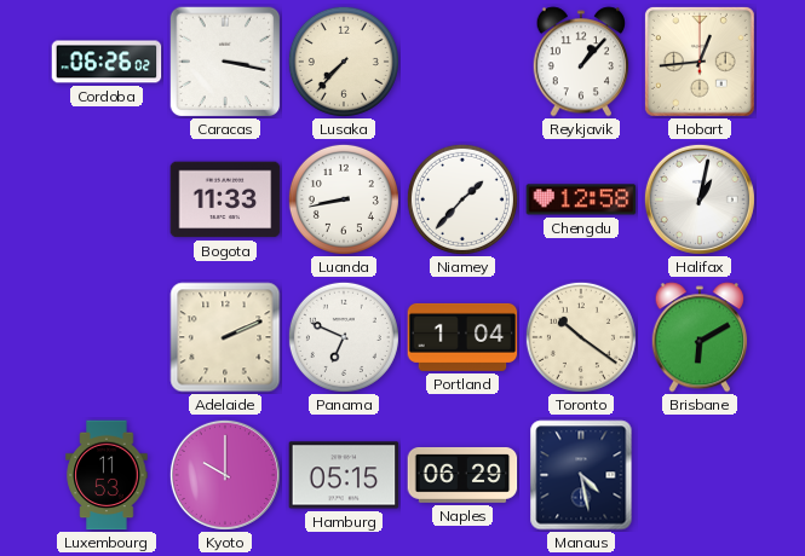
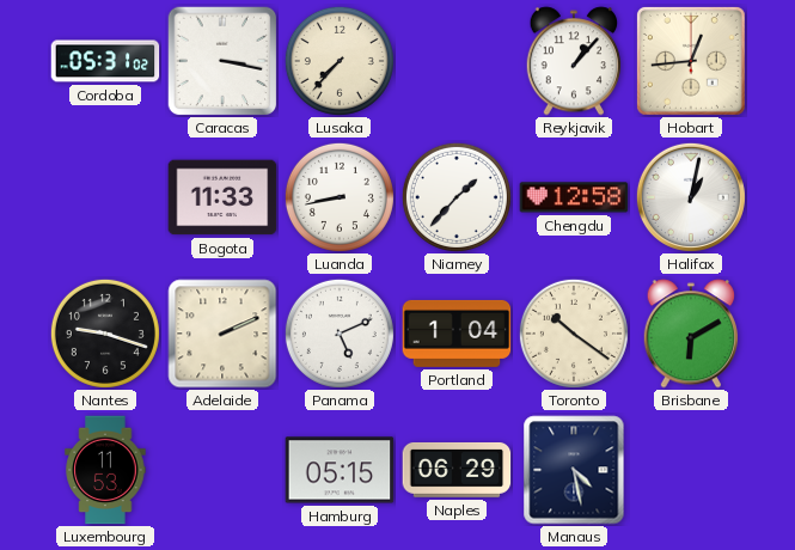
Cordoba: 06:26 -> 05:31
Nantes: none -> 9:18
Panama: 6:49 -> 5:11
Kyoto: 10:00 -> none
